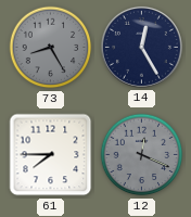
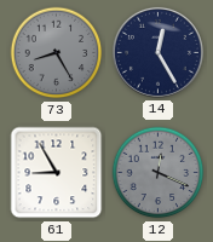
61: 7:45 -> 8:55
